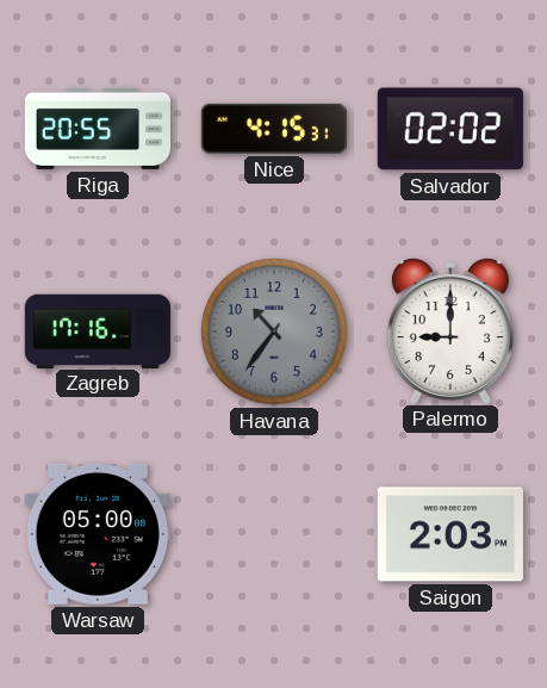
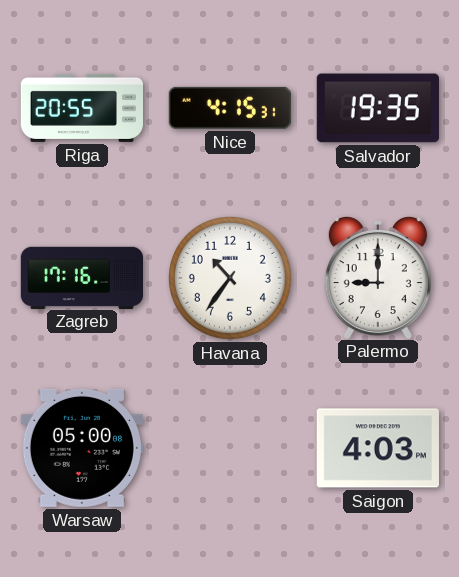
Salvador: 02:02 -> 19:35
Havana dial: grey -> white
Saigon: 2:03 -> 4:03
